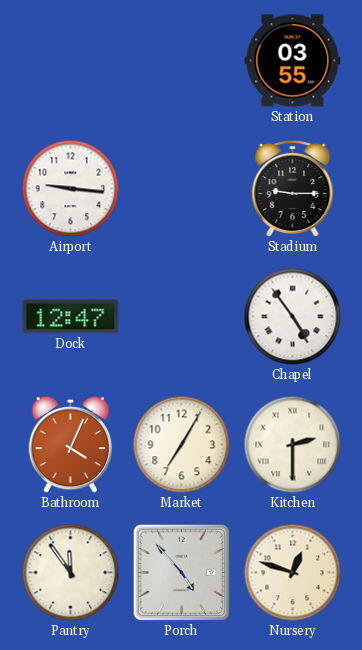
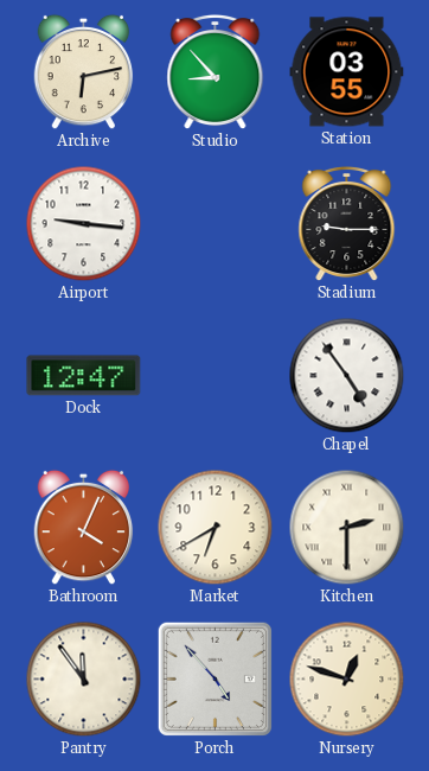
Archive: none -> 6:13
Studio: none -> 8:53
Market: 7:05 -> 6:40
